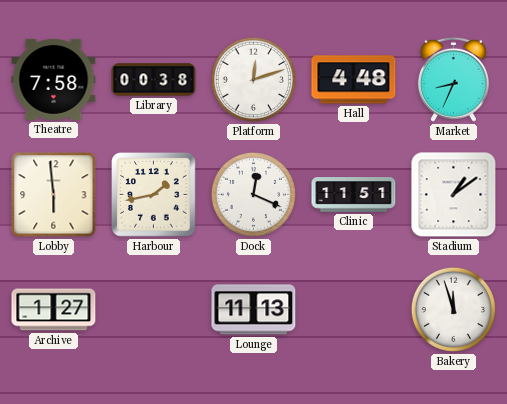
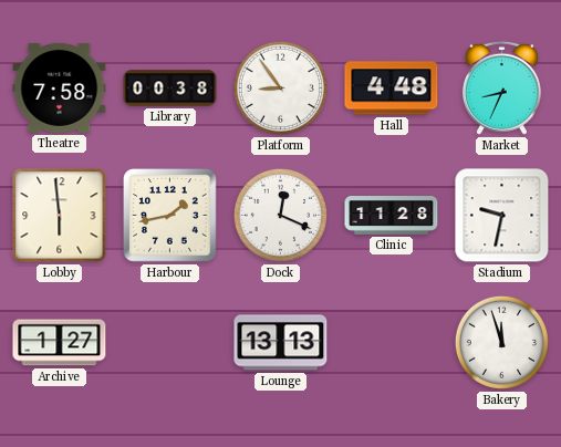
Platform: 12:12 -> 8:54
Clinic: 11:51 -> 11:28
Stadium: 1:09 -> 9:32
Lounge: 11:13 -> 13:13
